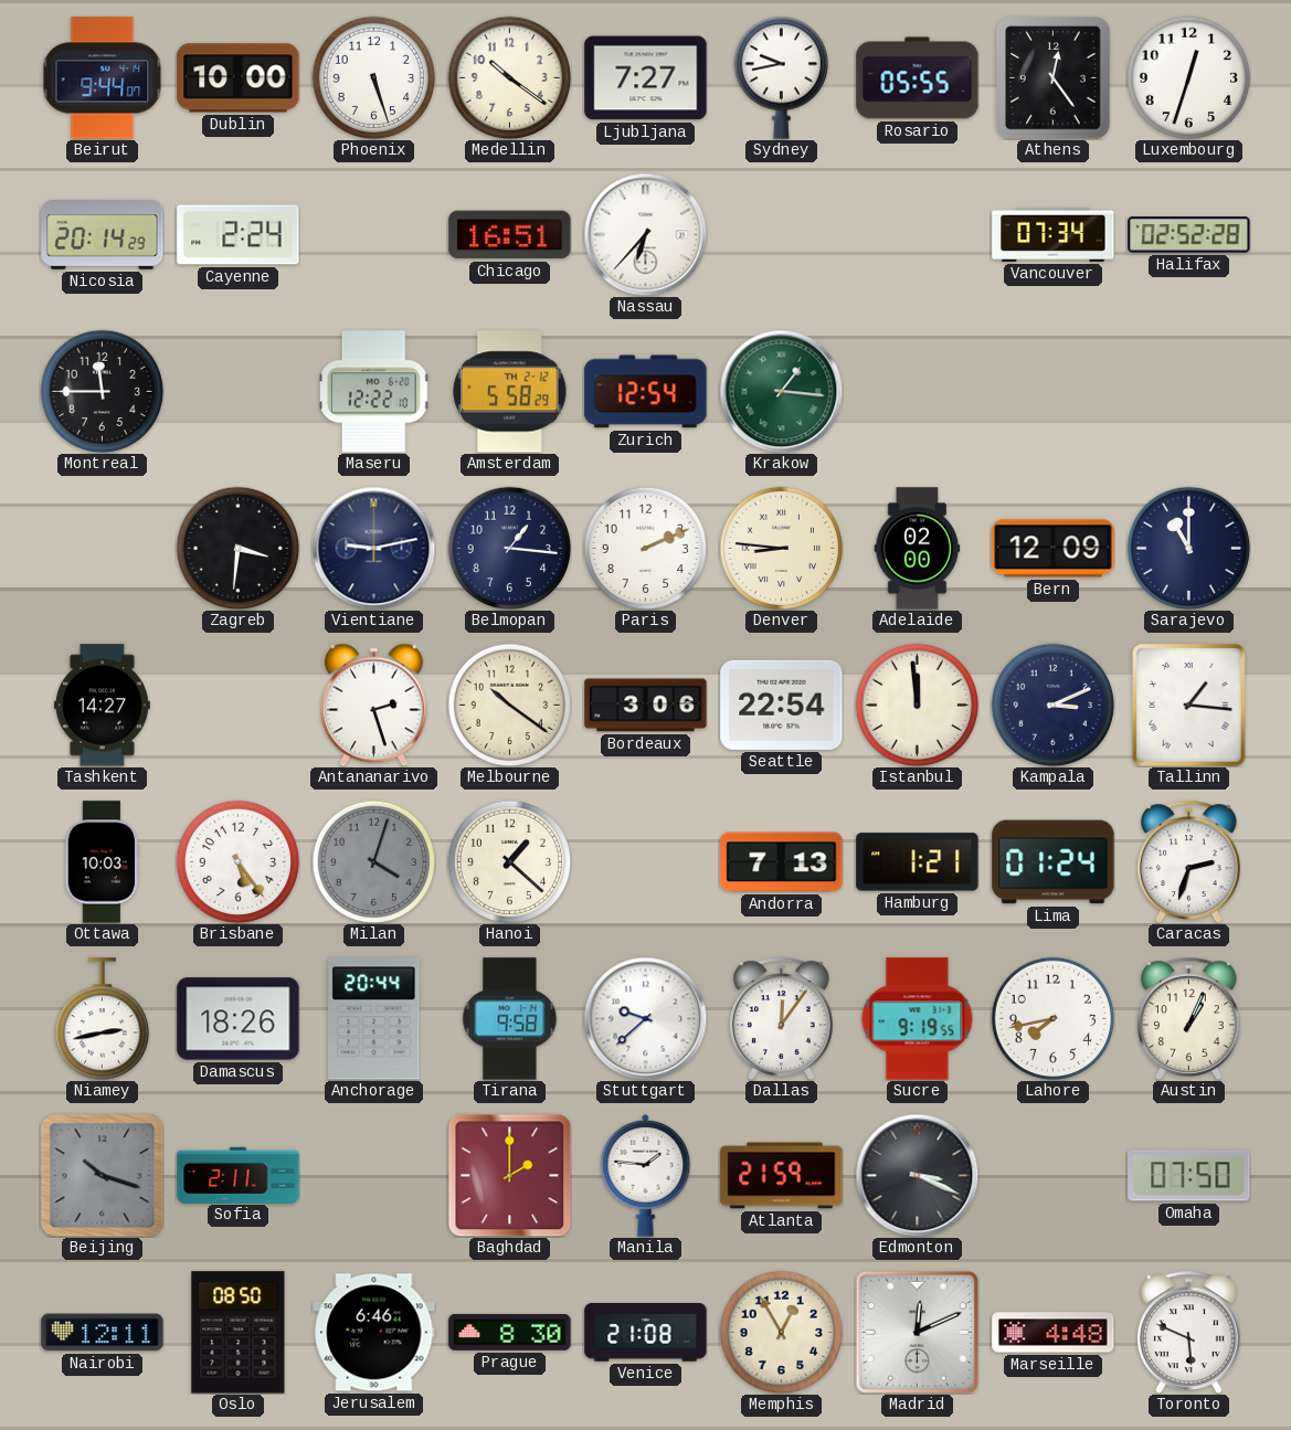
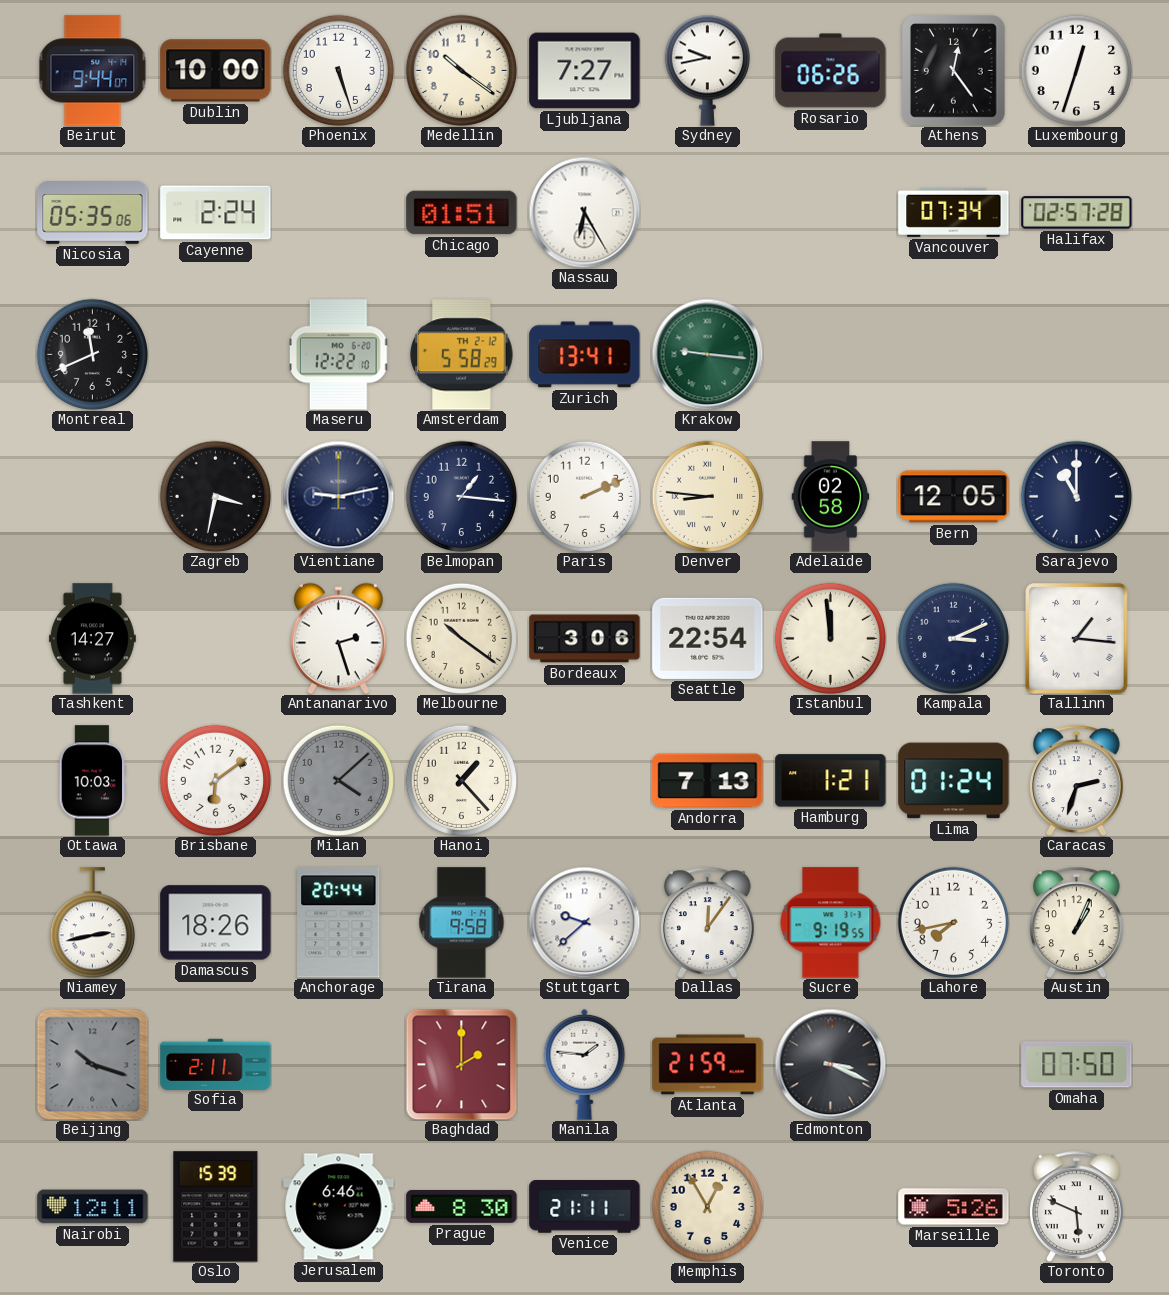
Rosario: 05:55 -> 06:26
Nicosia: 20:14 -> 05:35
Chicago: 16:51 -> 01:51
Nassau: 6:37 -> 6:25
Halifax: 02:52 -> 02:57
Montreal: 11:45 -> 11:41
Zurich: 12:54 -> 13:41
Krakow: 1:16 -> 9:16
Zagreb: 3:31 -> 3:32
Adelaide: 02:00 -> 02:58
Bern: 12:09 -> 12:05
Brisbane: 5:24 -> 6:09
Milan: 4:03 -> 4:08
Hanoi: 1:22 -> 1:23
Oslo: 08:50 -> 15:39
Venice: 21:08 -> 21:11
Madrid: 12:11 -> none
Marseille: 4:48 -> 5:26
